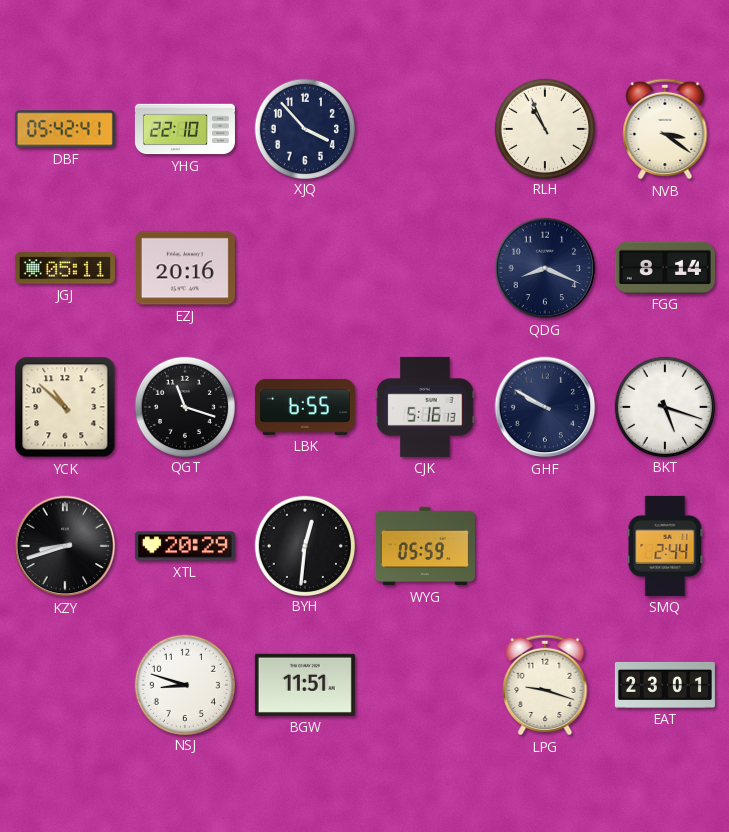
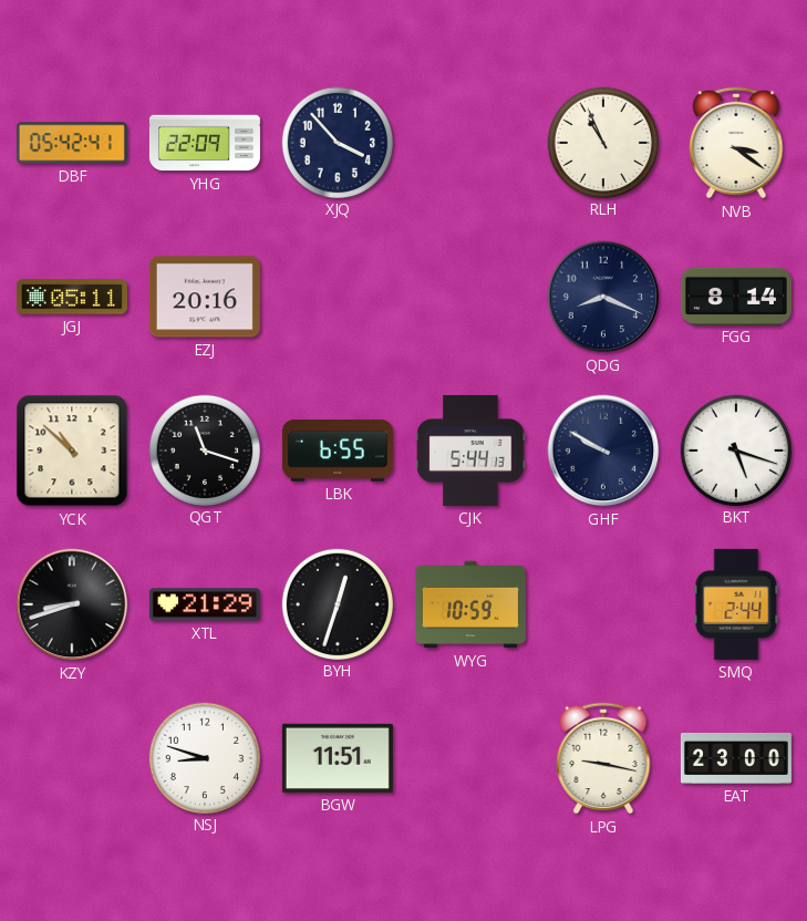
YHG: 22:10 -> 22:09
CJK: 5:16 -> 5:44
XTL: 20:29 -> 21:29
BYH: 12:31 -> 12:33
WYG: 05:59 -> 10:59
LPG: 9:18 -> 9:17
EAT: 23:01 -> 23:00
